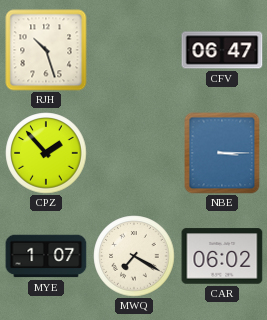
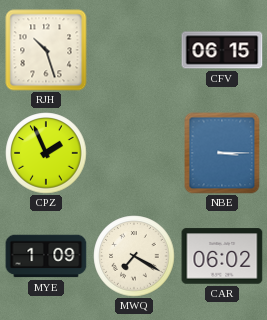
CFV: 06:47 -> 06:15
CPZ: 1:53 -> 1:56
MYE: 1:07 -> 1:09
